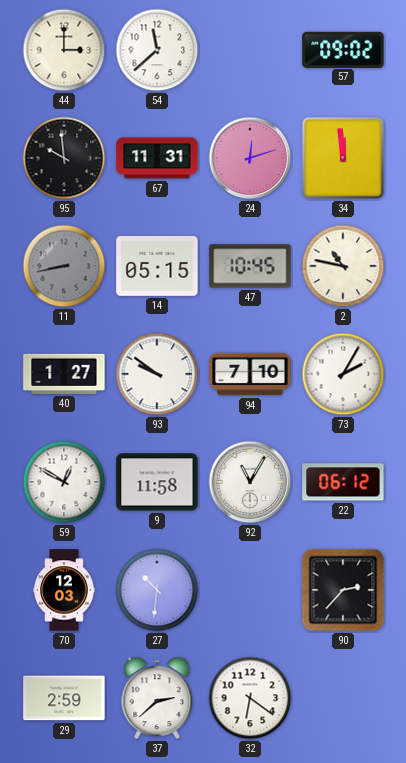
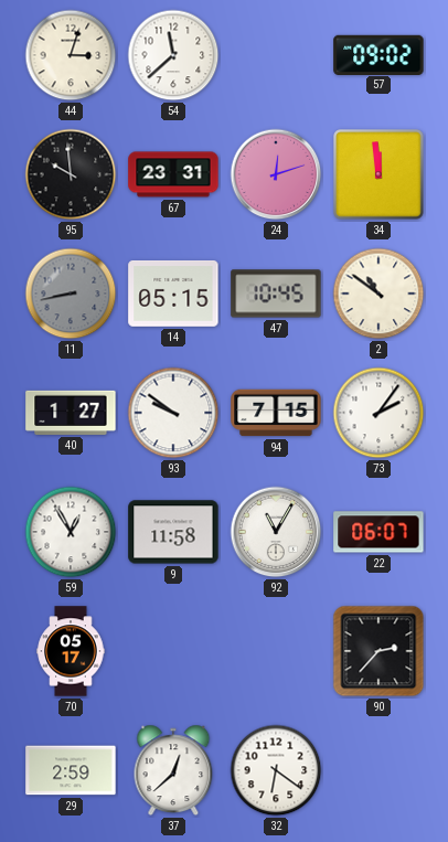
44: 3:00 -> 3:03
67: 11:31 -> 23:31
2: 10:47 -> 10:51
94: 7:10 -> 7:15
73: 2:05 -> 2:06
59: 12:50 -> 12:55
22: 06:12 -> 06:07
70: 12:03 -> 05:17
27: 10:31 -> none
37: 2:38 -> 12:38
